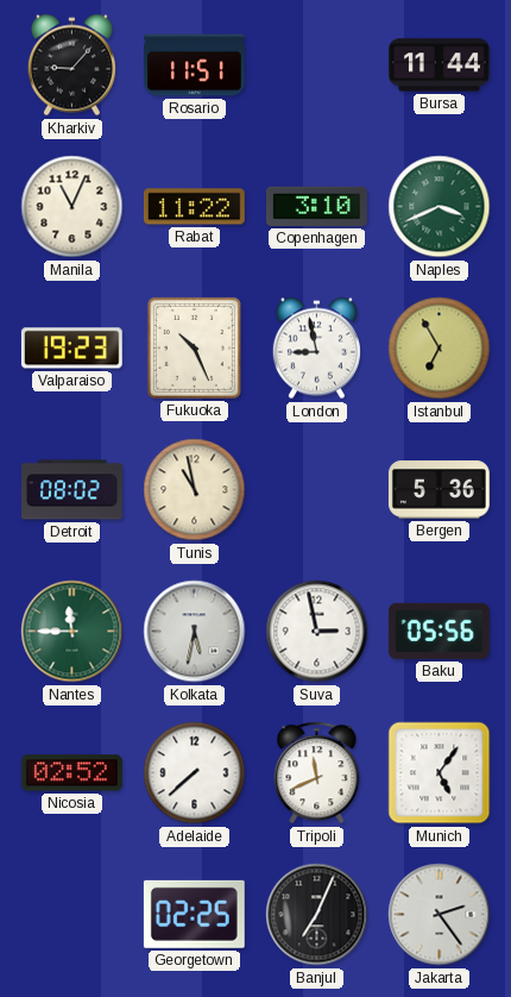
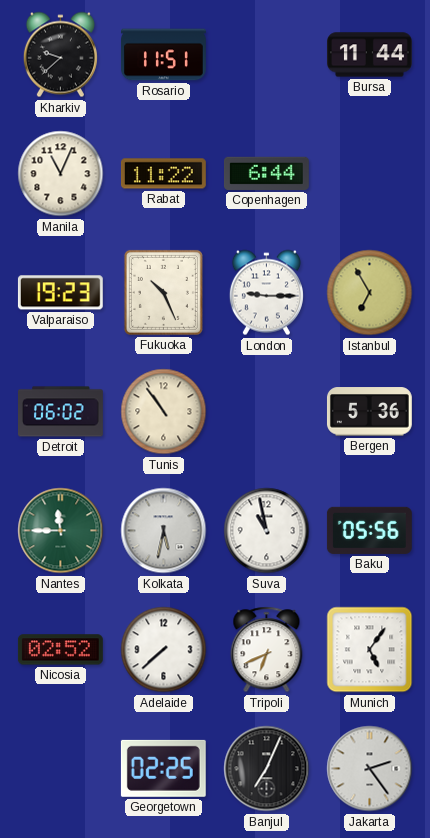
Kharkiv: 9:07 -> 9:38
Copenhagen: 3:10 -> 6:44
Naples: 3:41 -> none
London: 8:58 -> 9:15
Detroit: 08:02 -> 06:02
Tunis: 10:58 -> 10:54
Suva: 2:58 -> 10:58
Tripoli: 11:41 -> 6:41
